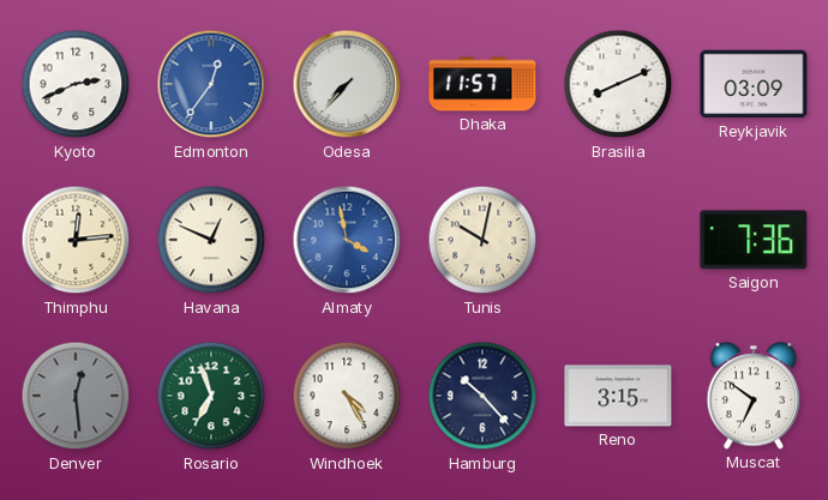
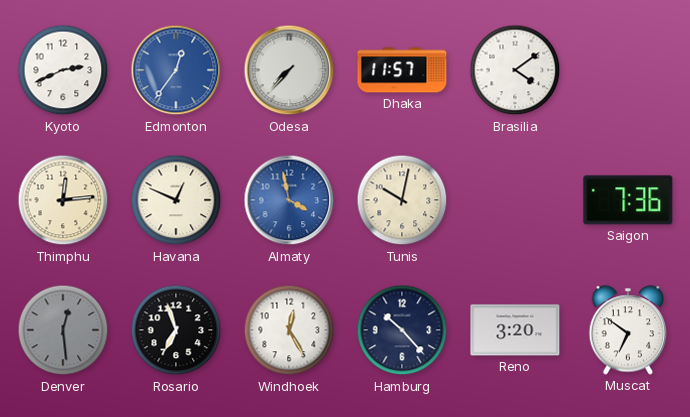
Brasilia: 8:11 -> 4:09
Reykjavik: 03:09 -> none
Rosario dial: green -> black
Windhoek: 4:25 -> 12:25
Reno: 3:15 -> 3:20
